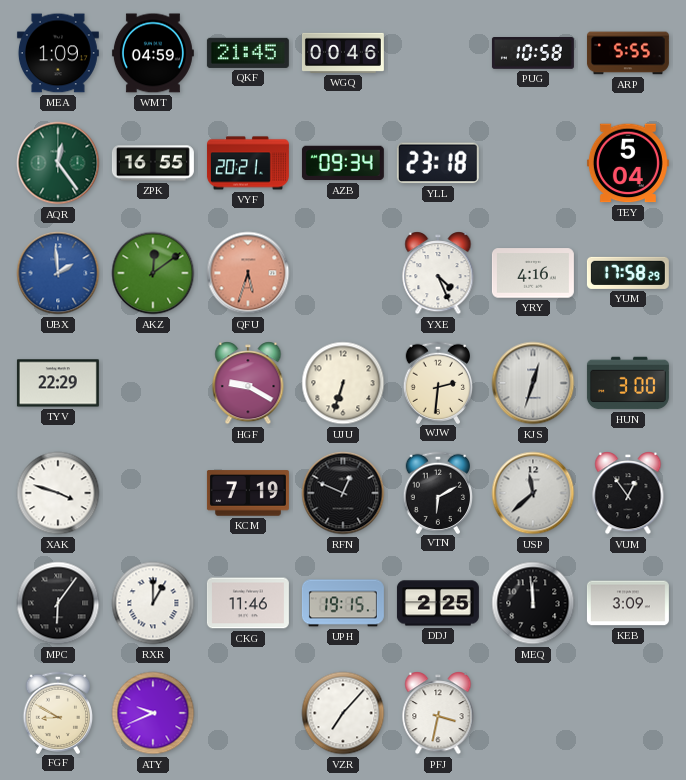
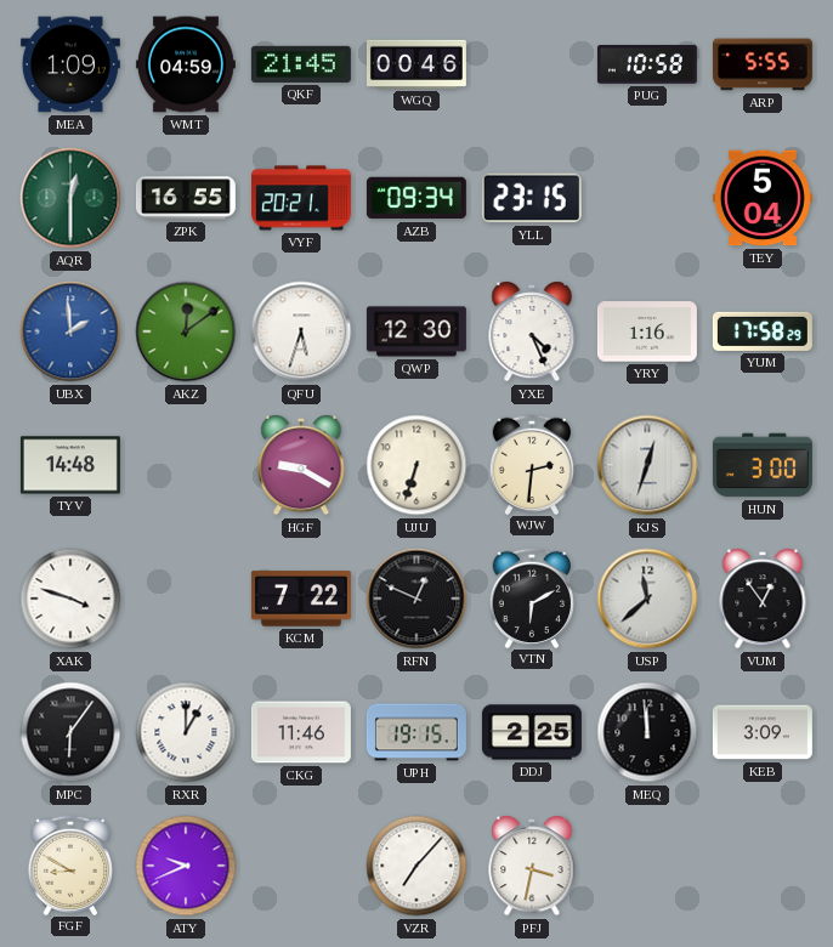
AQR: 12:24 -> 12:30
YLL: 23:18 -> 23:15
QFU dial: salmon -> white
QWP: none -> 12:30
YRY: 4:16 -> 1:16
TYV: 22:29 -> 14:48
KCM: 7:19 -> 7:22
